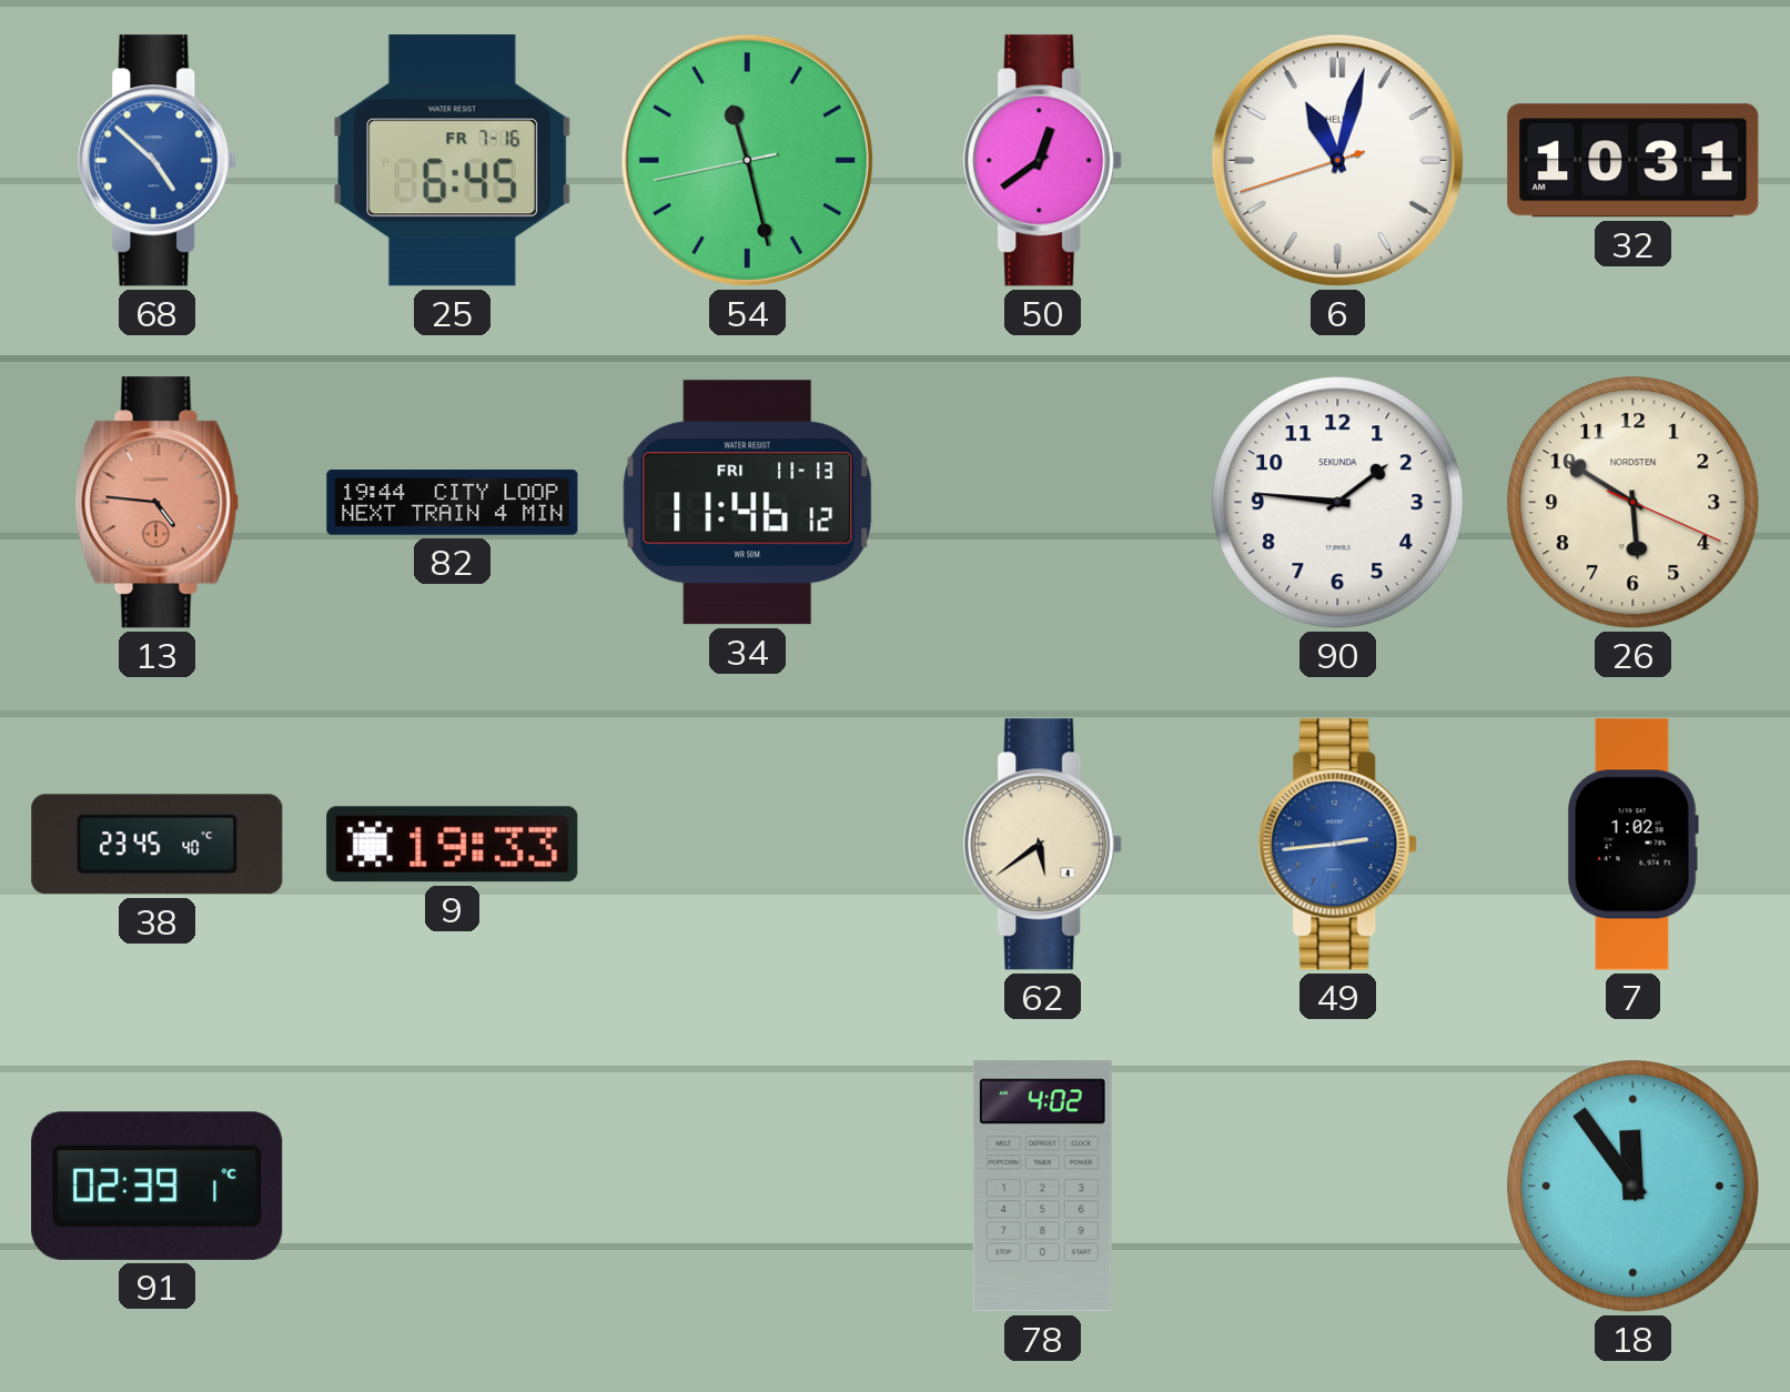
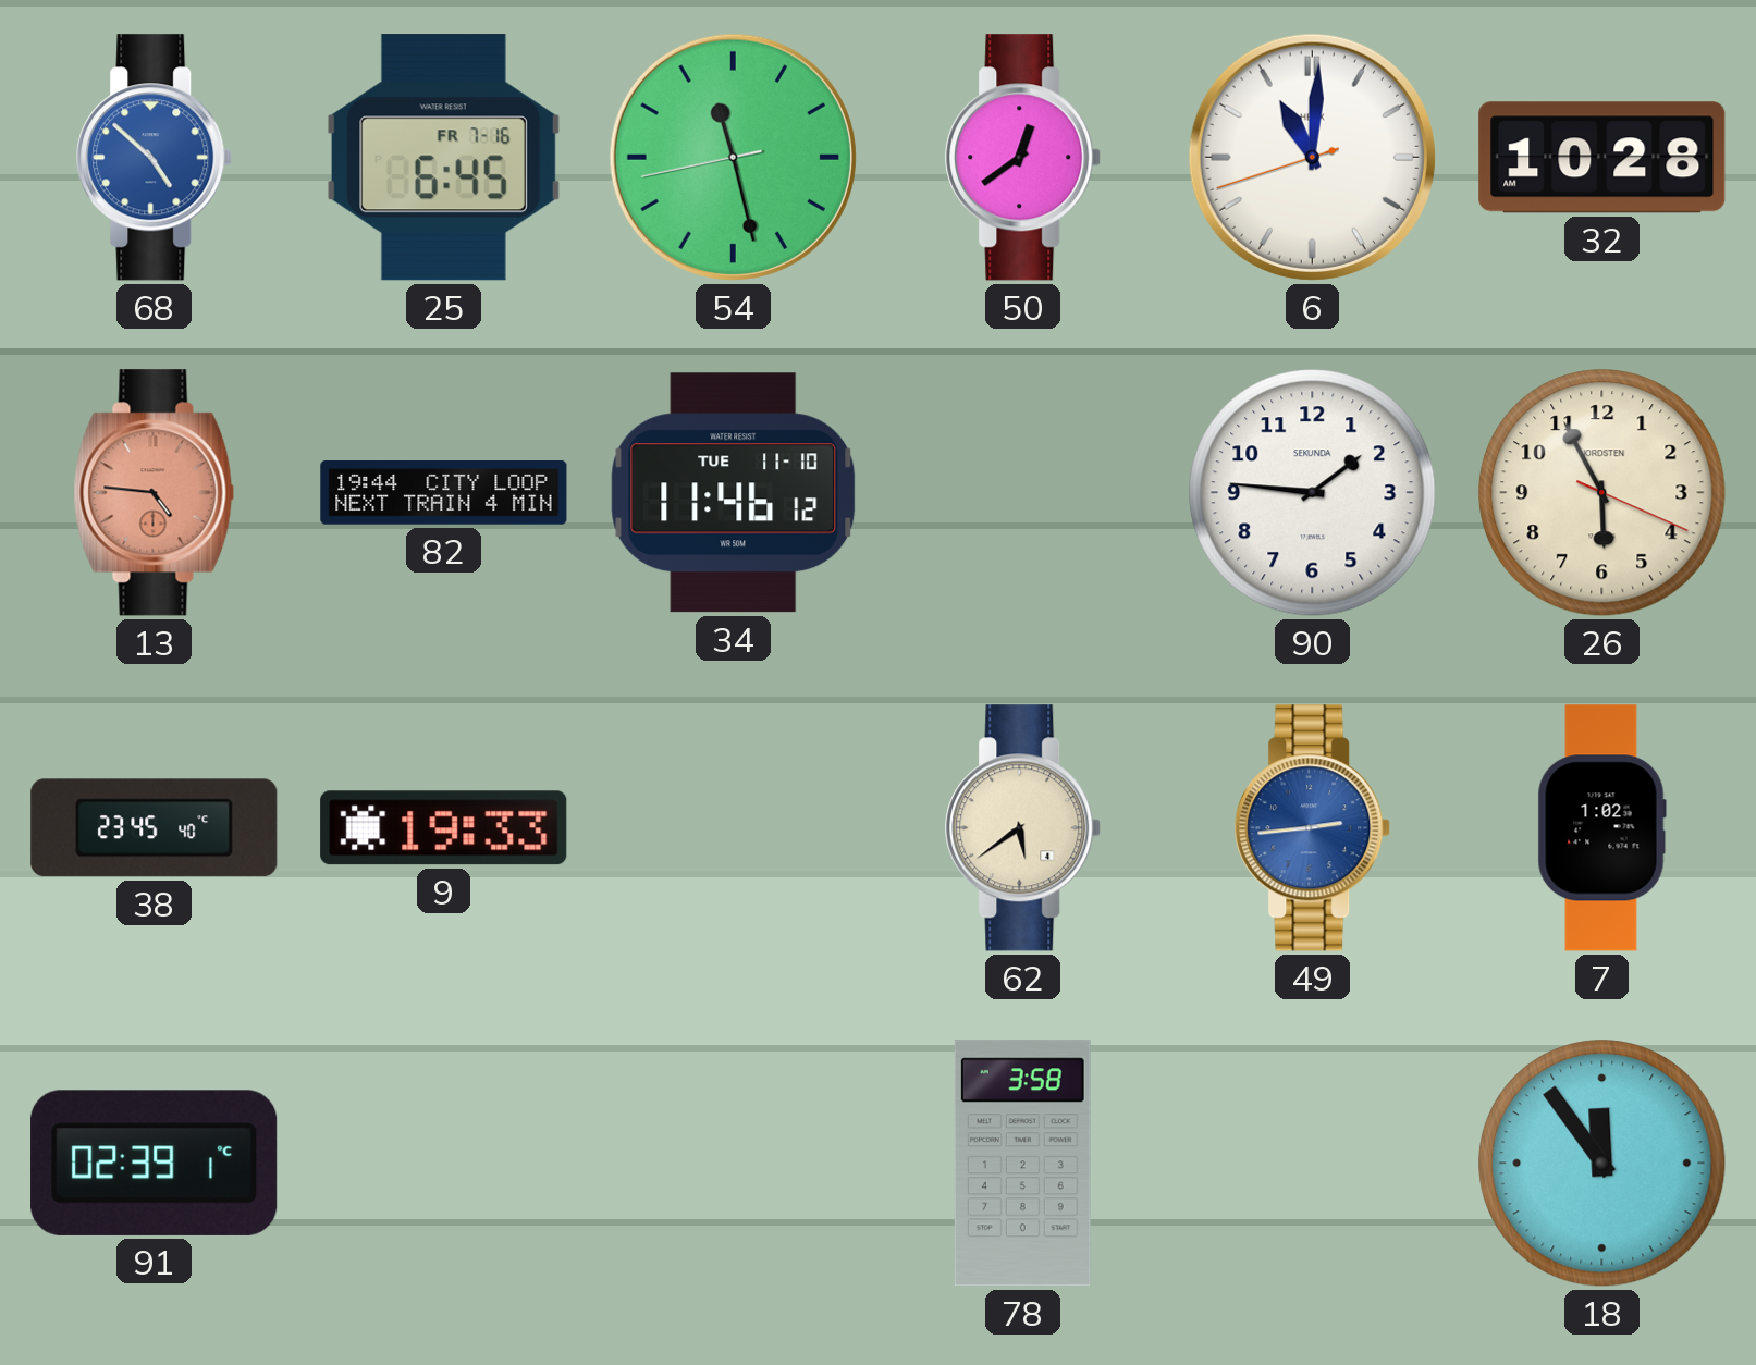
6: 11:02 -> 11:00
32: 10:31 -> 10:28
34 date: FRI 11-13 -> TUE 11-10
26: 5:50 -> 5:55
78: 4:02 -> 3:58
